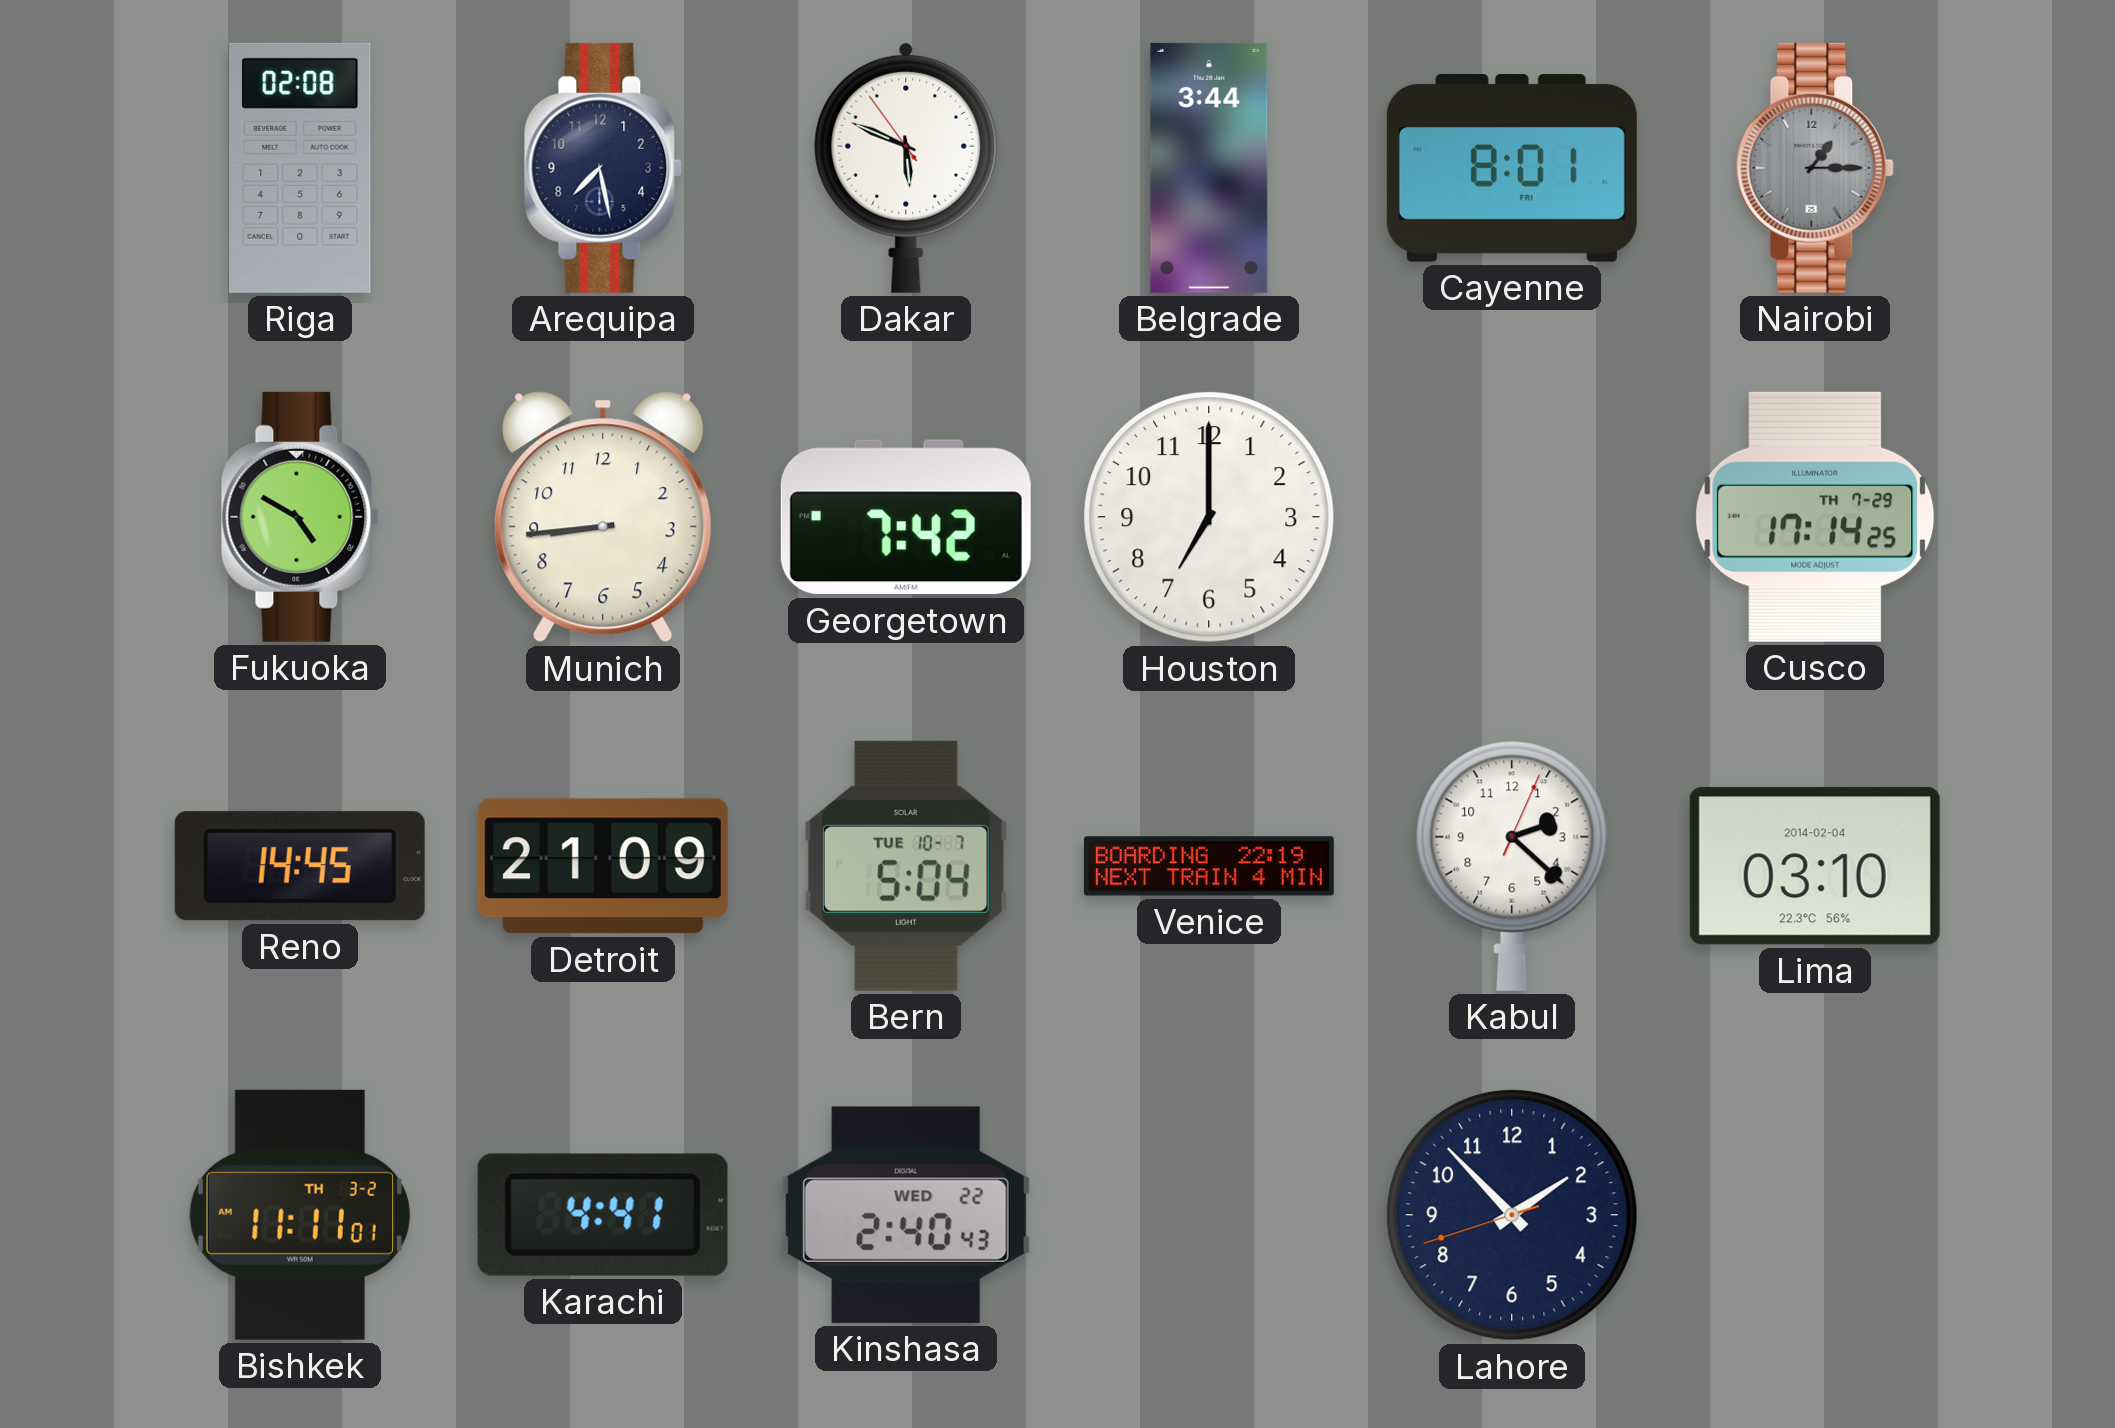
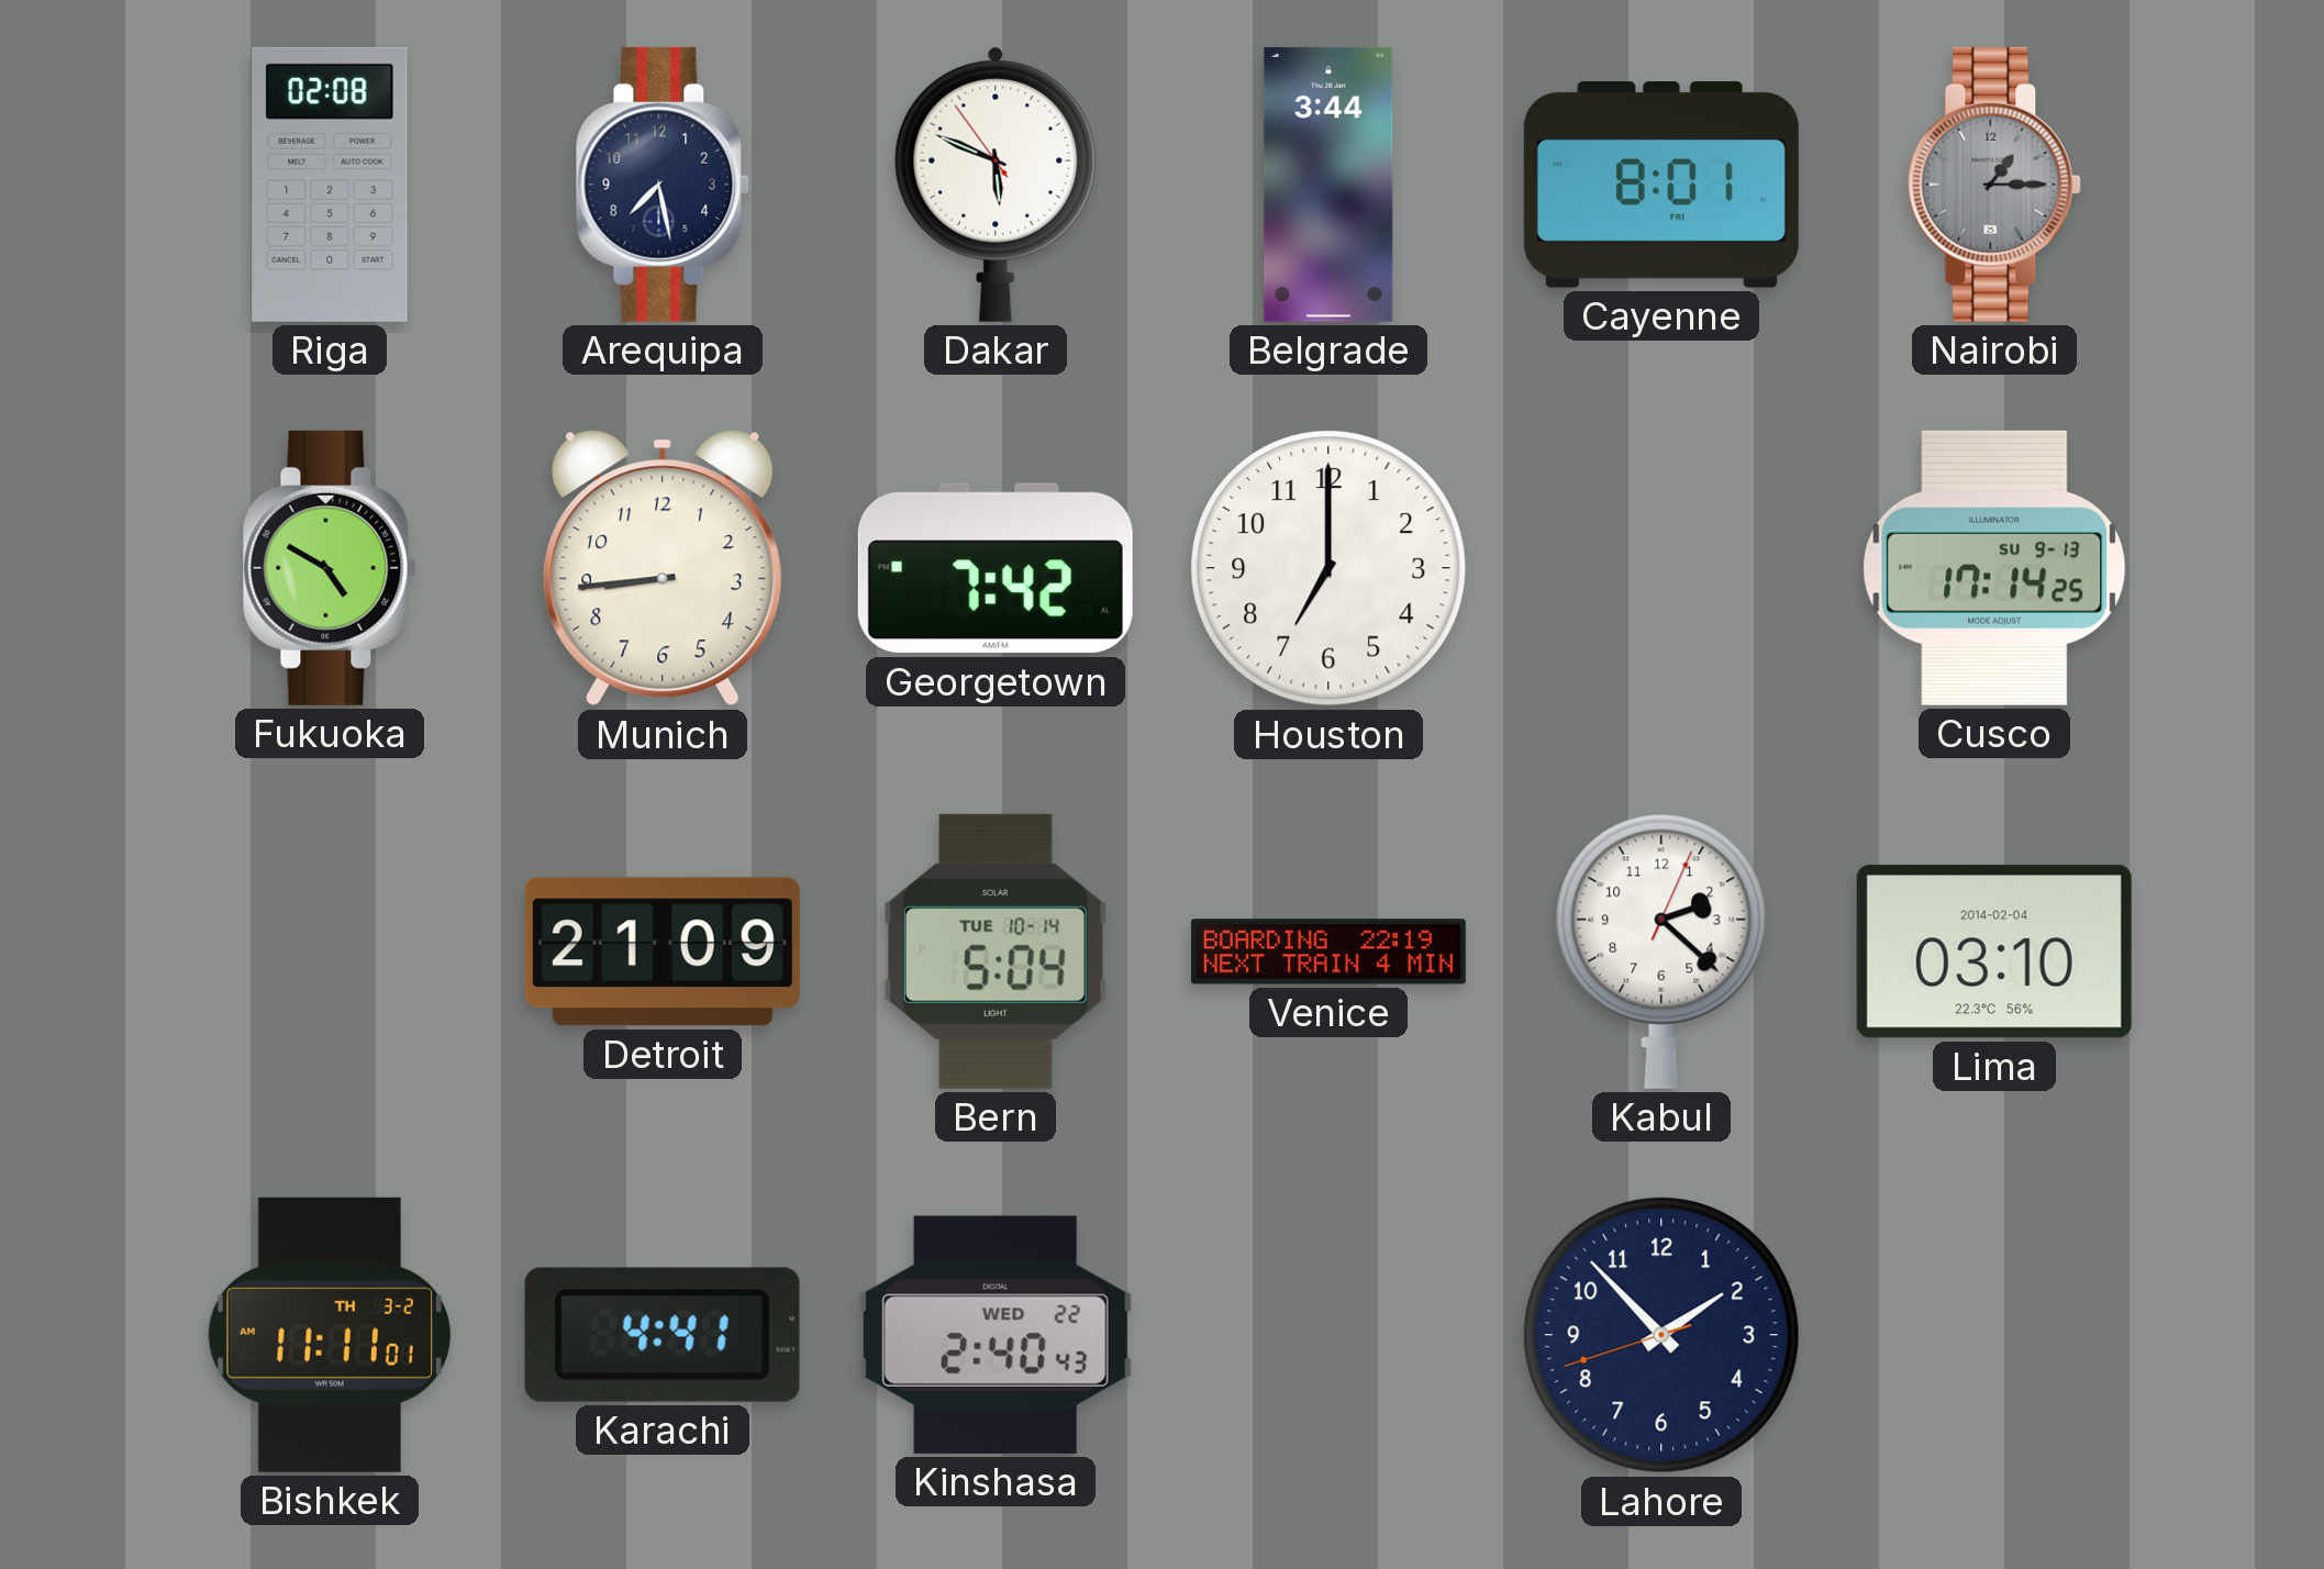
Cusco date: TH 7-29 -> SU 9-13
Reno: 14:45 -> none
Bern date: TUE 10-7 -> TUE 10-14
